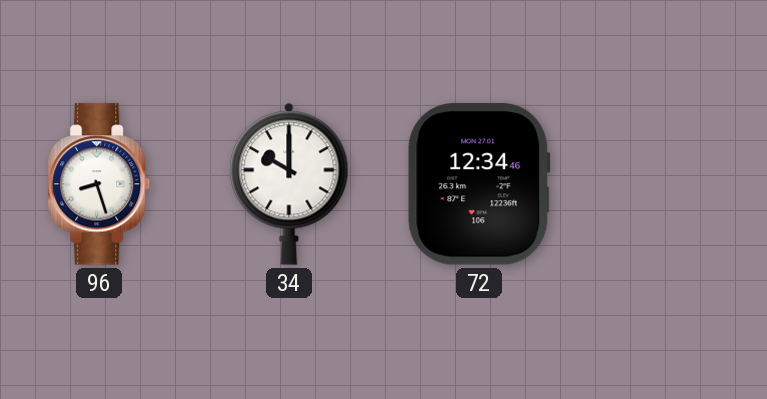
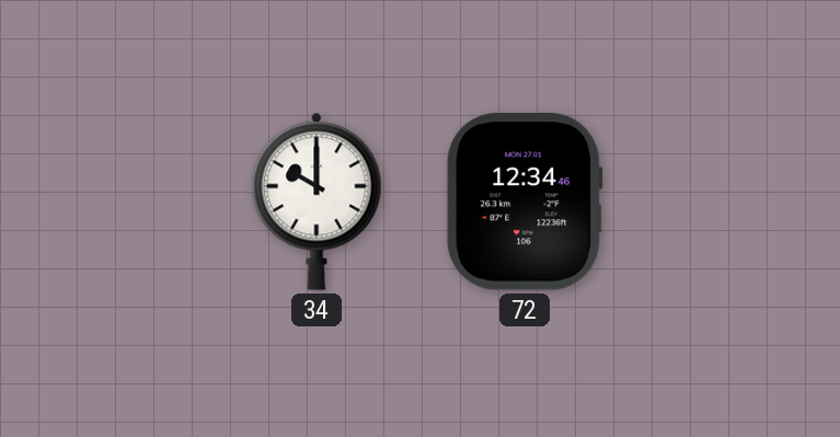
96: 8:27 -> none
